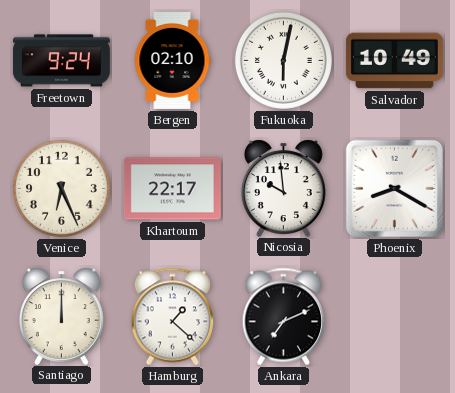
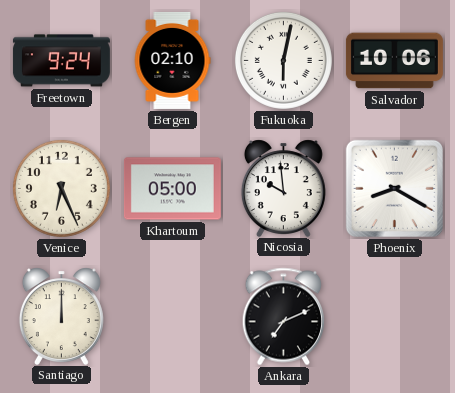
Salvador: 10:49 -> 10:06
Khartoum: 22:17 -> 05:00
Hamburg: 1:22 -> none
